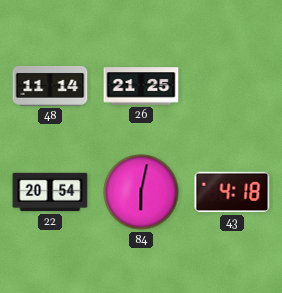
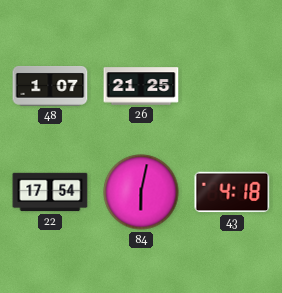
48: 11:14 -> 1:07
22: 20:54 -> 17:54
